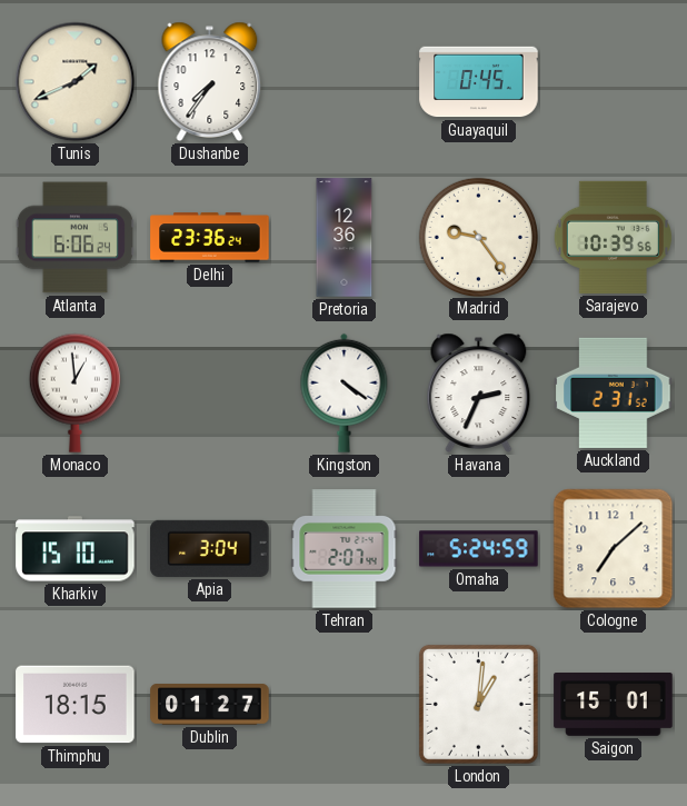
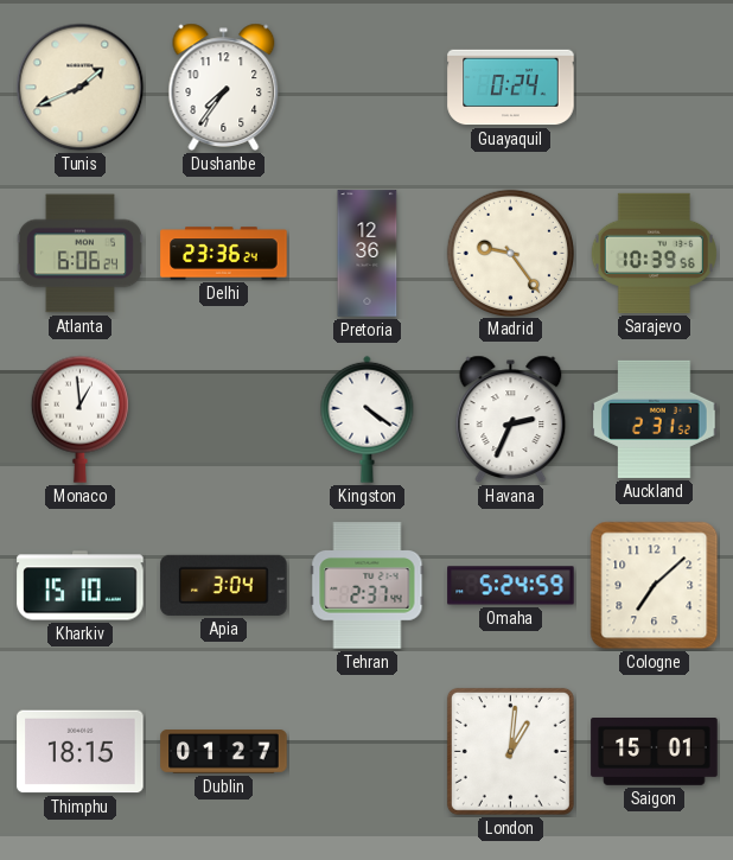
Guayaquil: 0:45 -> 0:24
Tehran: 2:07 -> 2:37
